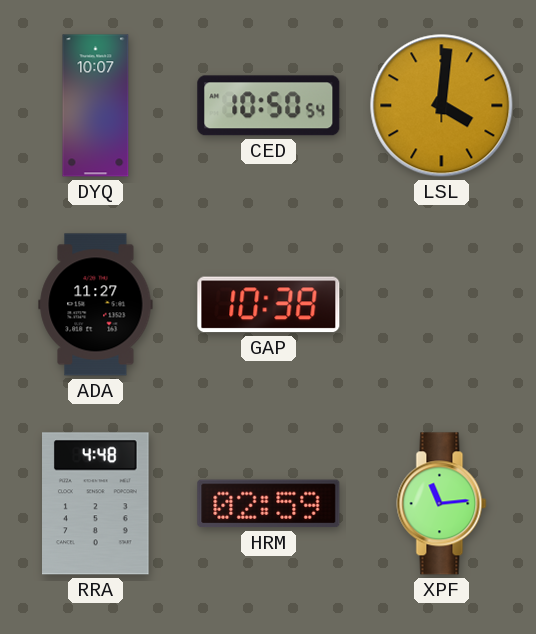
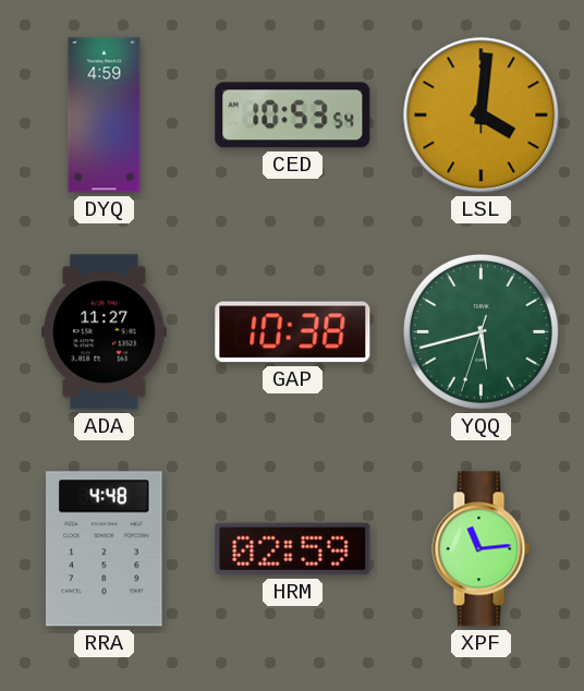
DYQ: 10:07 -> 4:59
CED: 10:50 -> 10:53
YQQ: none -> 5:42
